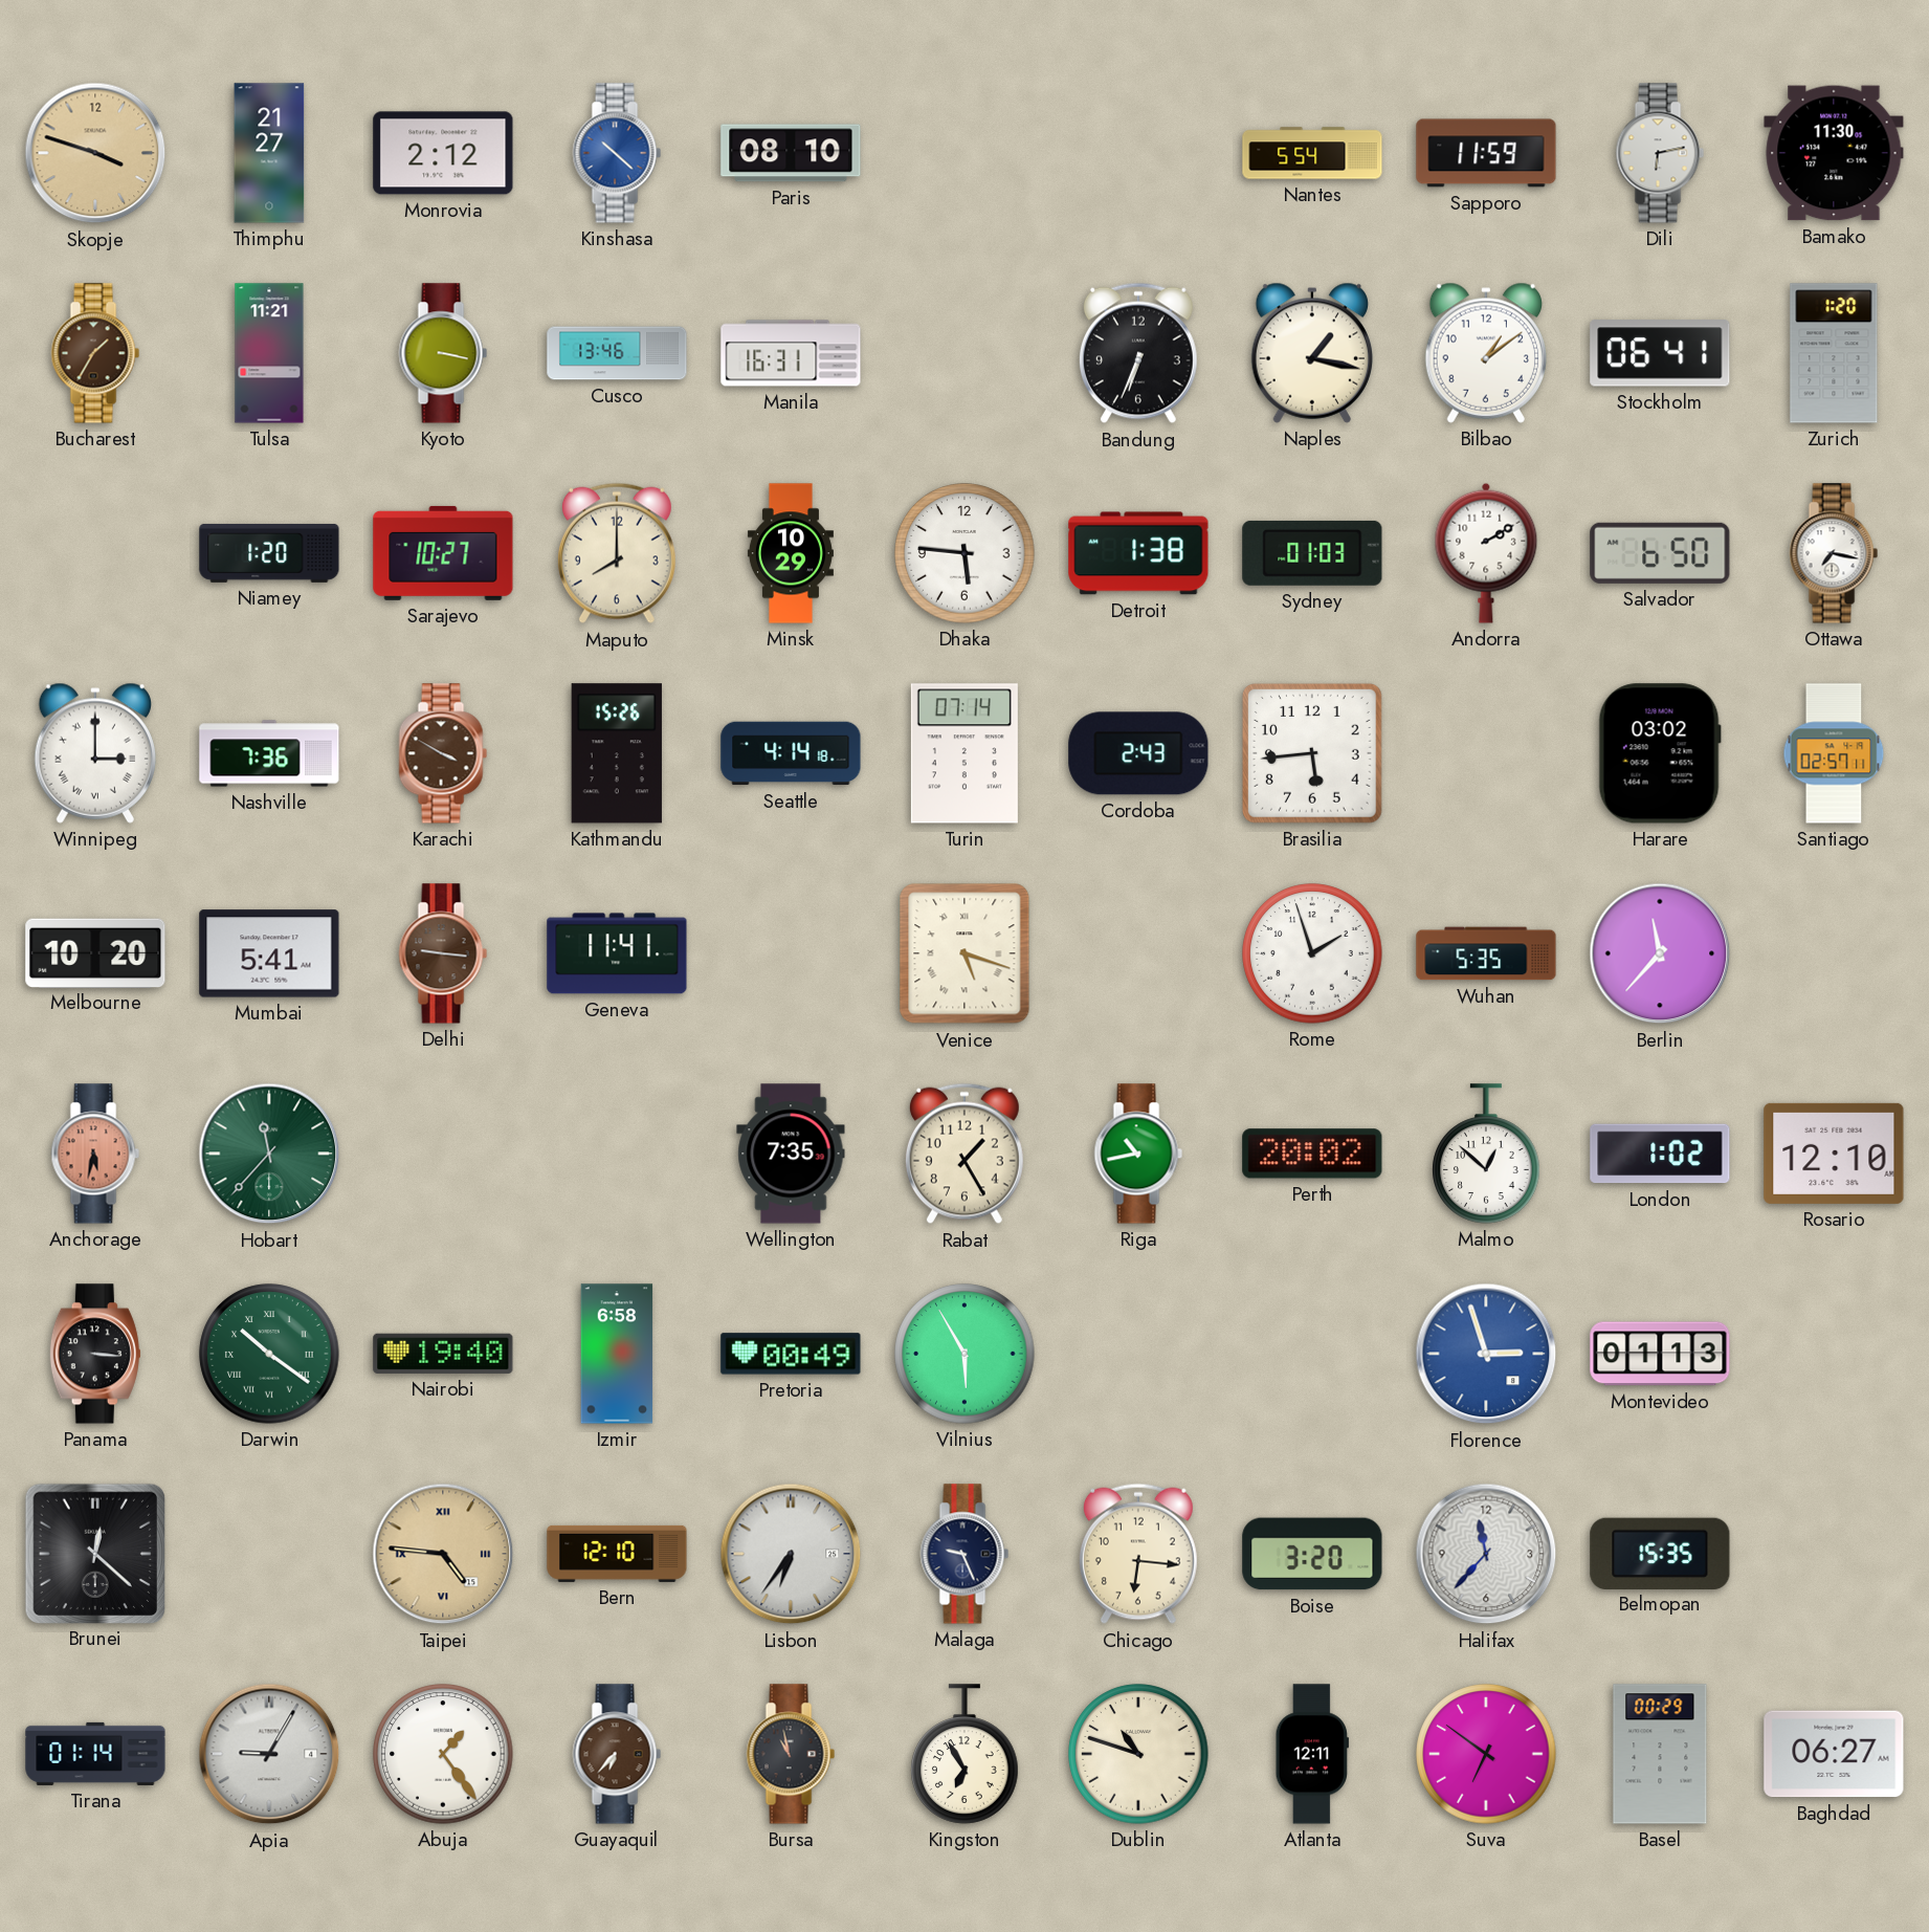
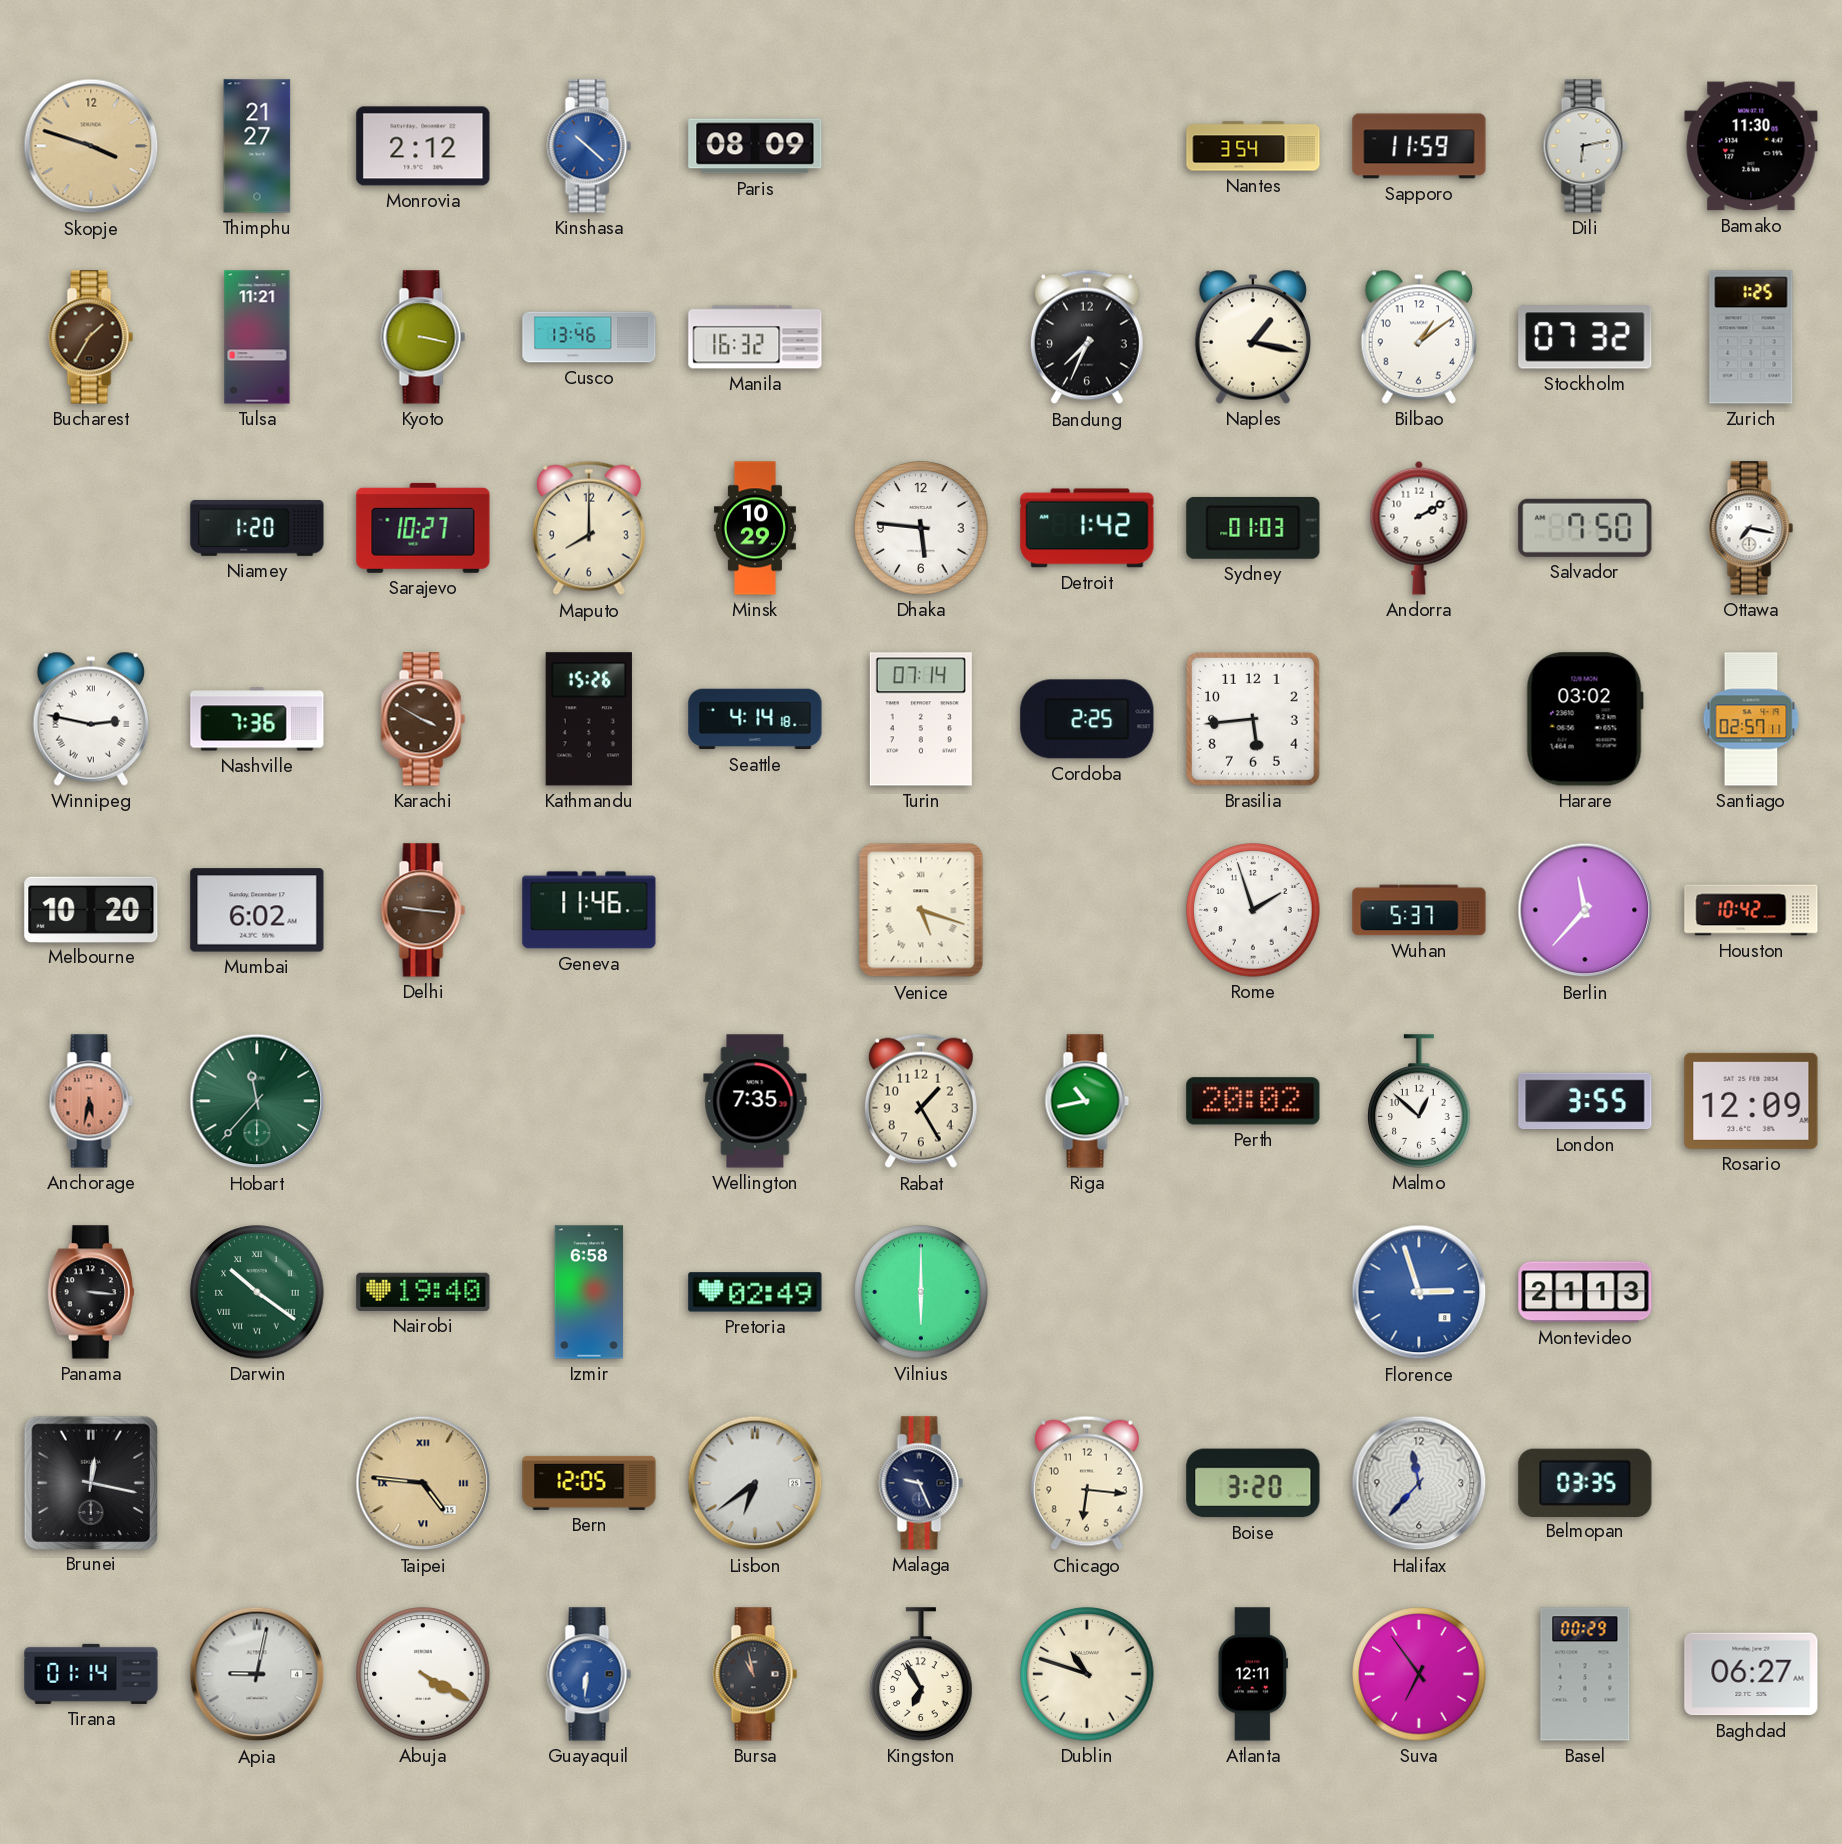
Paris: 08:10 -> 08:09
Nantes: 5:54 -> 3:54
Manila: 16:31 -> 16:32
Bandung: 6:34 -> 7:34
Stockholm: 06:41 -> 07:32
Zurich: 1:20 -> 1:25
Detroit: 1:38 -> 1:42
Salvador: 6:50 -> 7:50
Winnipeg: 3:00 -> 2:47
Cordoba: 2:43 -> 2:25
Mumbai: 5:41 -> 6:02
Geneva: 11:41 -> 11:46
Wuhan: 5:35 -> 5:37
Houston: none -> 10:42
London: 1:02 -> 3:55
Rosario: 12:10 -> 12:09
Pretoria: 00:49 -> 02:49
Vilnius: 5:55 -> 6:00
Montevideo: 01:13 -> 21:13
Brunei: 12:22 -> 12:17
Bern: 12:10 -> 12:05
Lisbon: 6:36 -> 6:39
Belmopan: 15:35 -> 03:35
Apia: 9:05 -> 9:02
Abuja: 1:24 -> 4:20
Guayaquil: 6:37 -> 6:31
Guayaquil dial: brown -> blue
Suva: 6:51 -> 6:54
